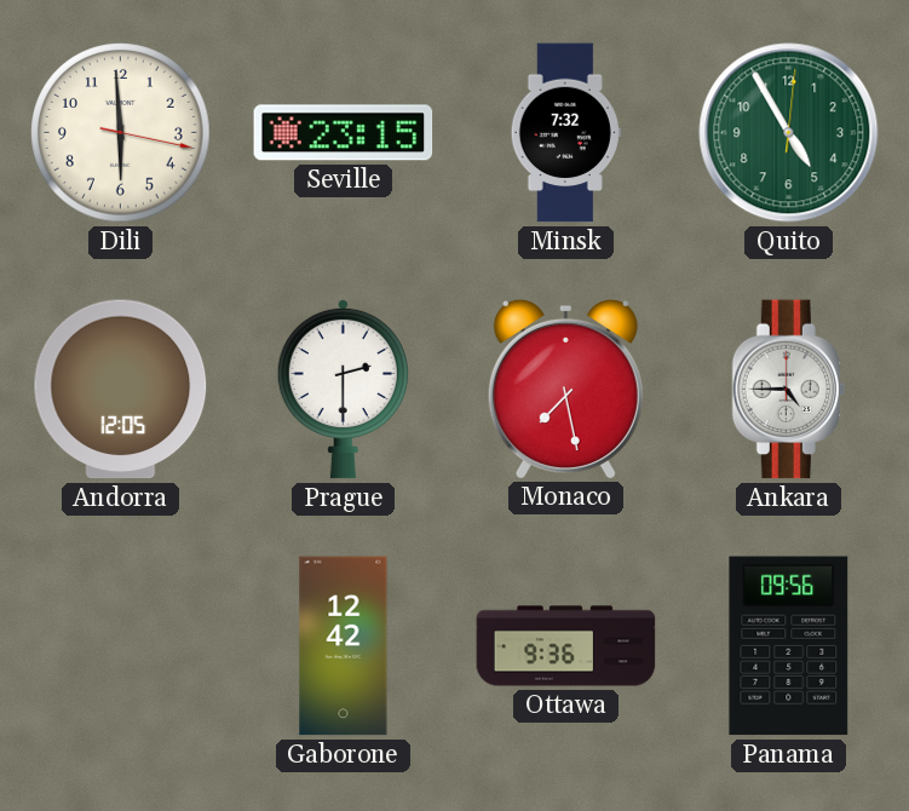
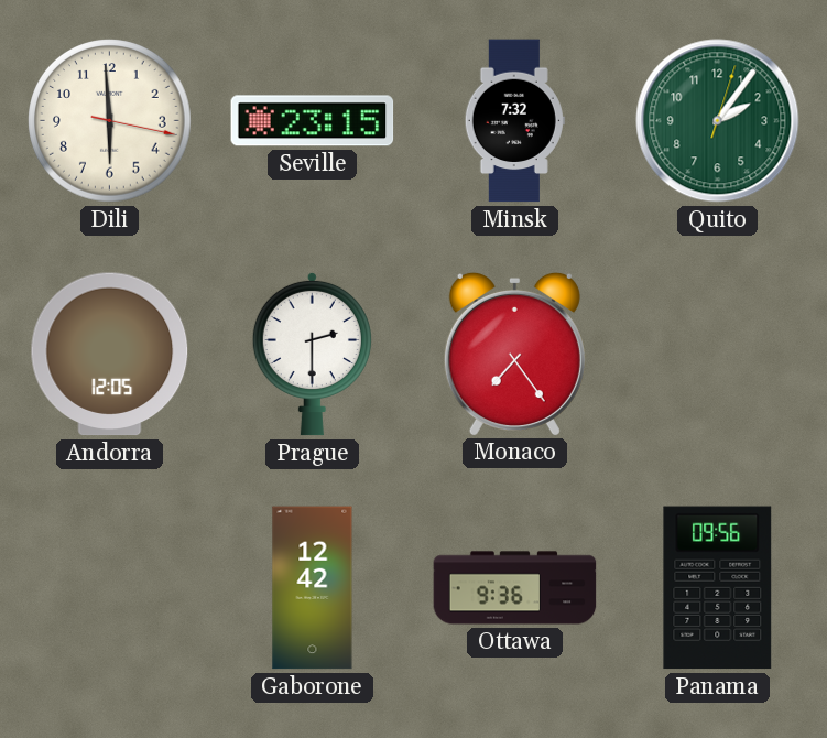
Quito: 4:55 -> 2:06
Monaco: 7:28 -> 7:24
Ankara: 4:45 -> none
